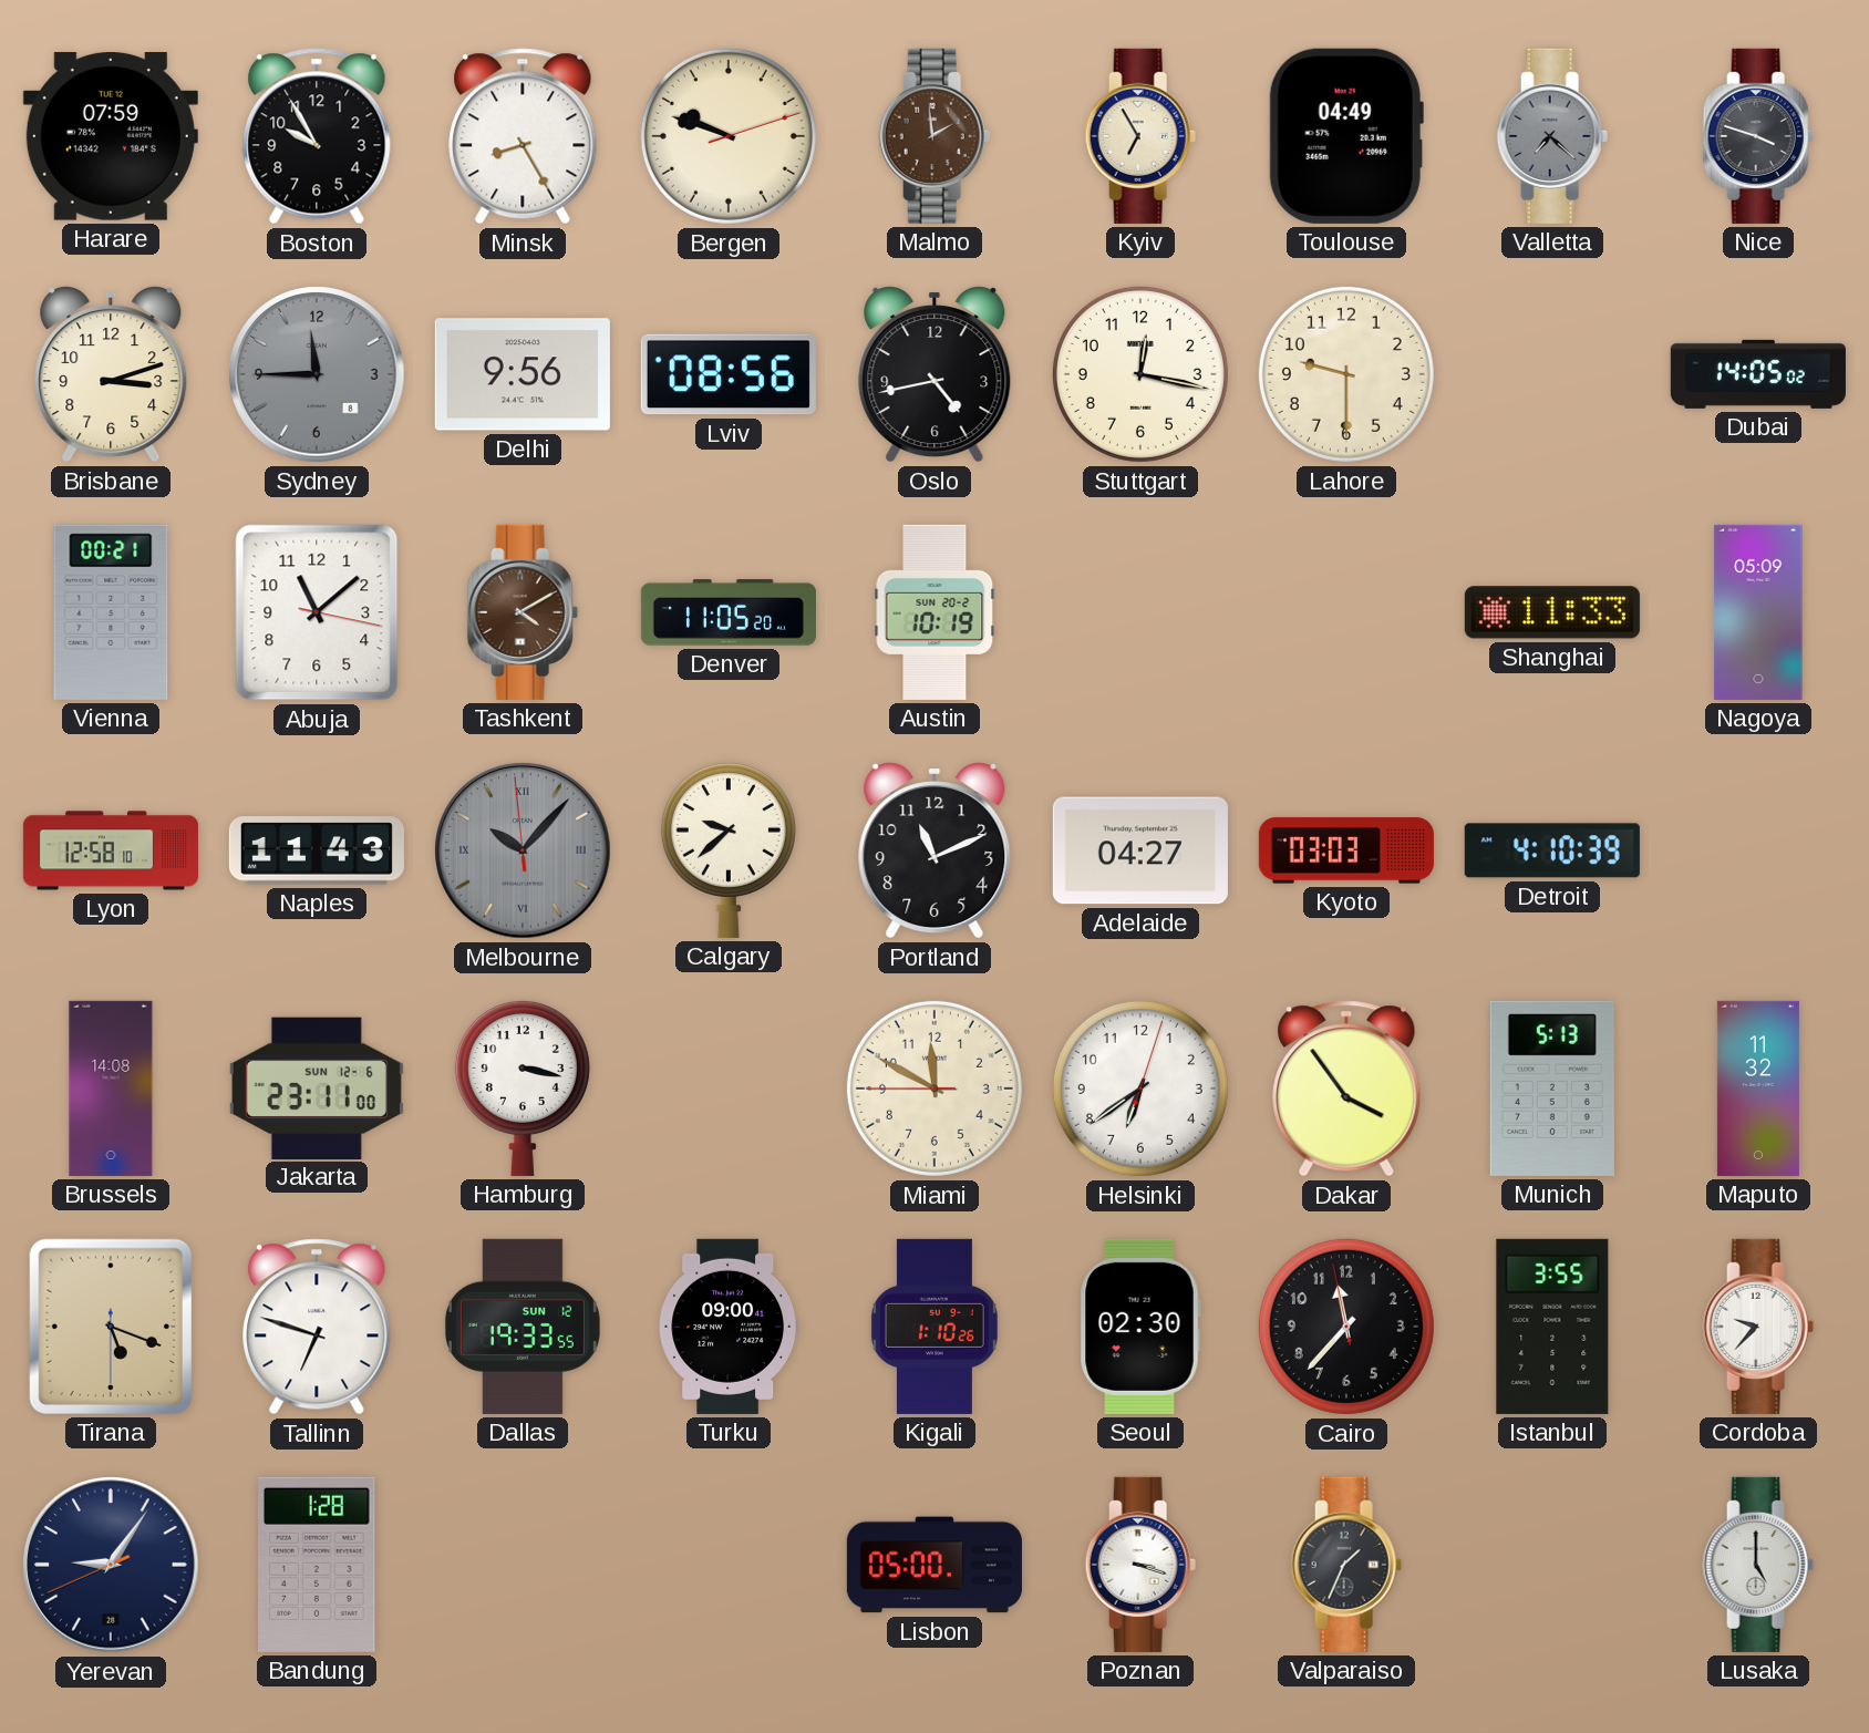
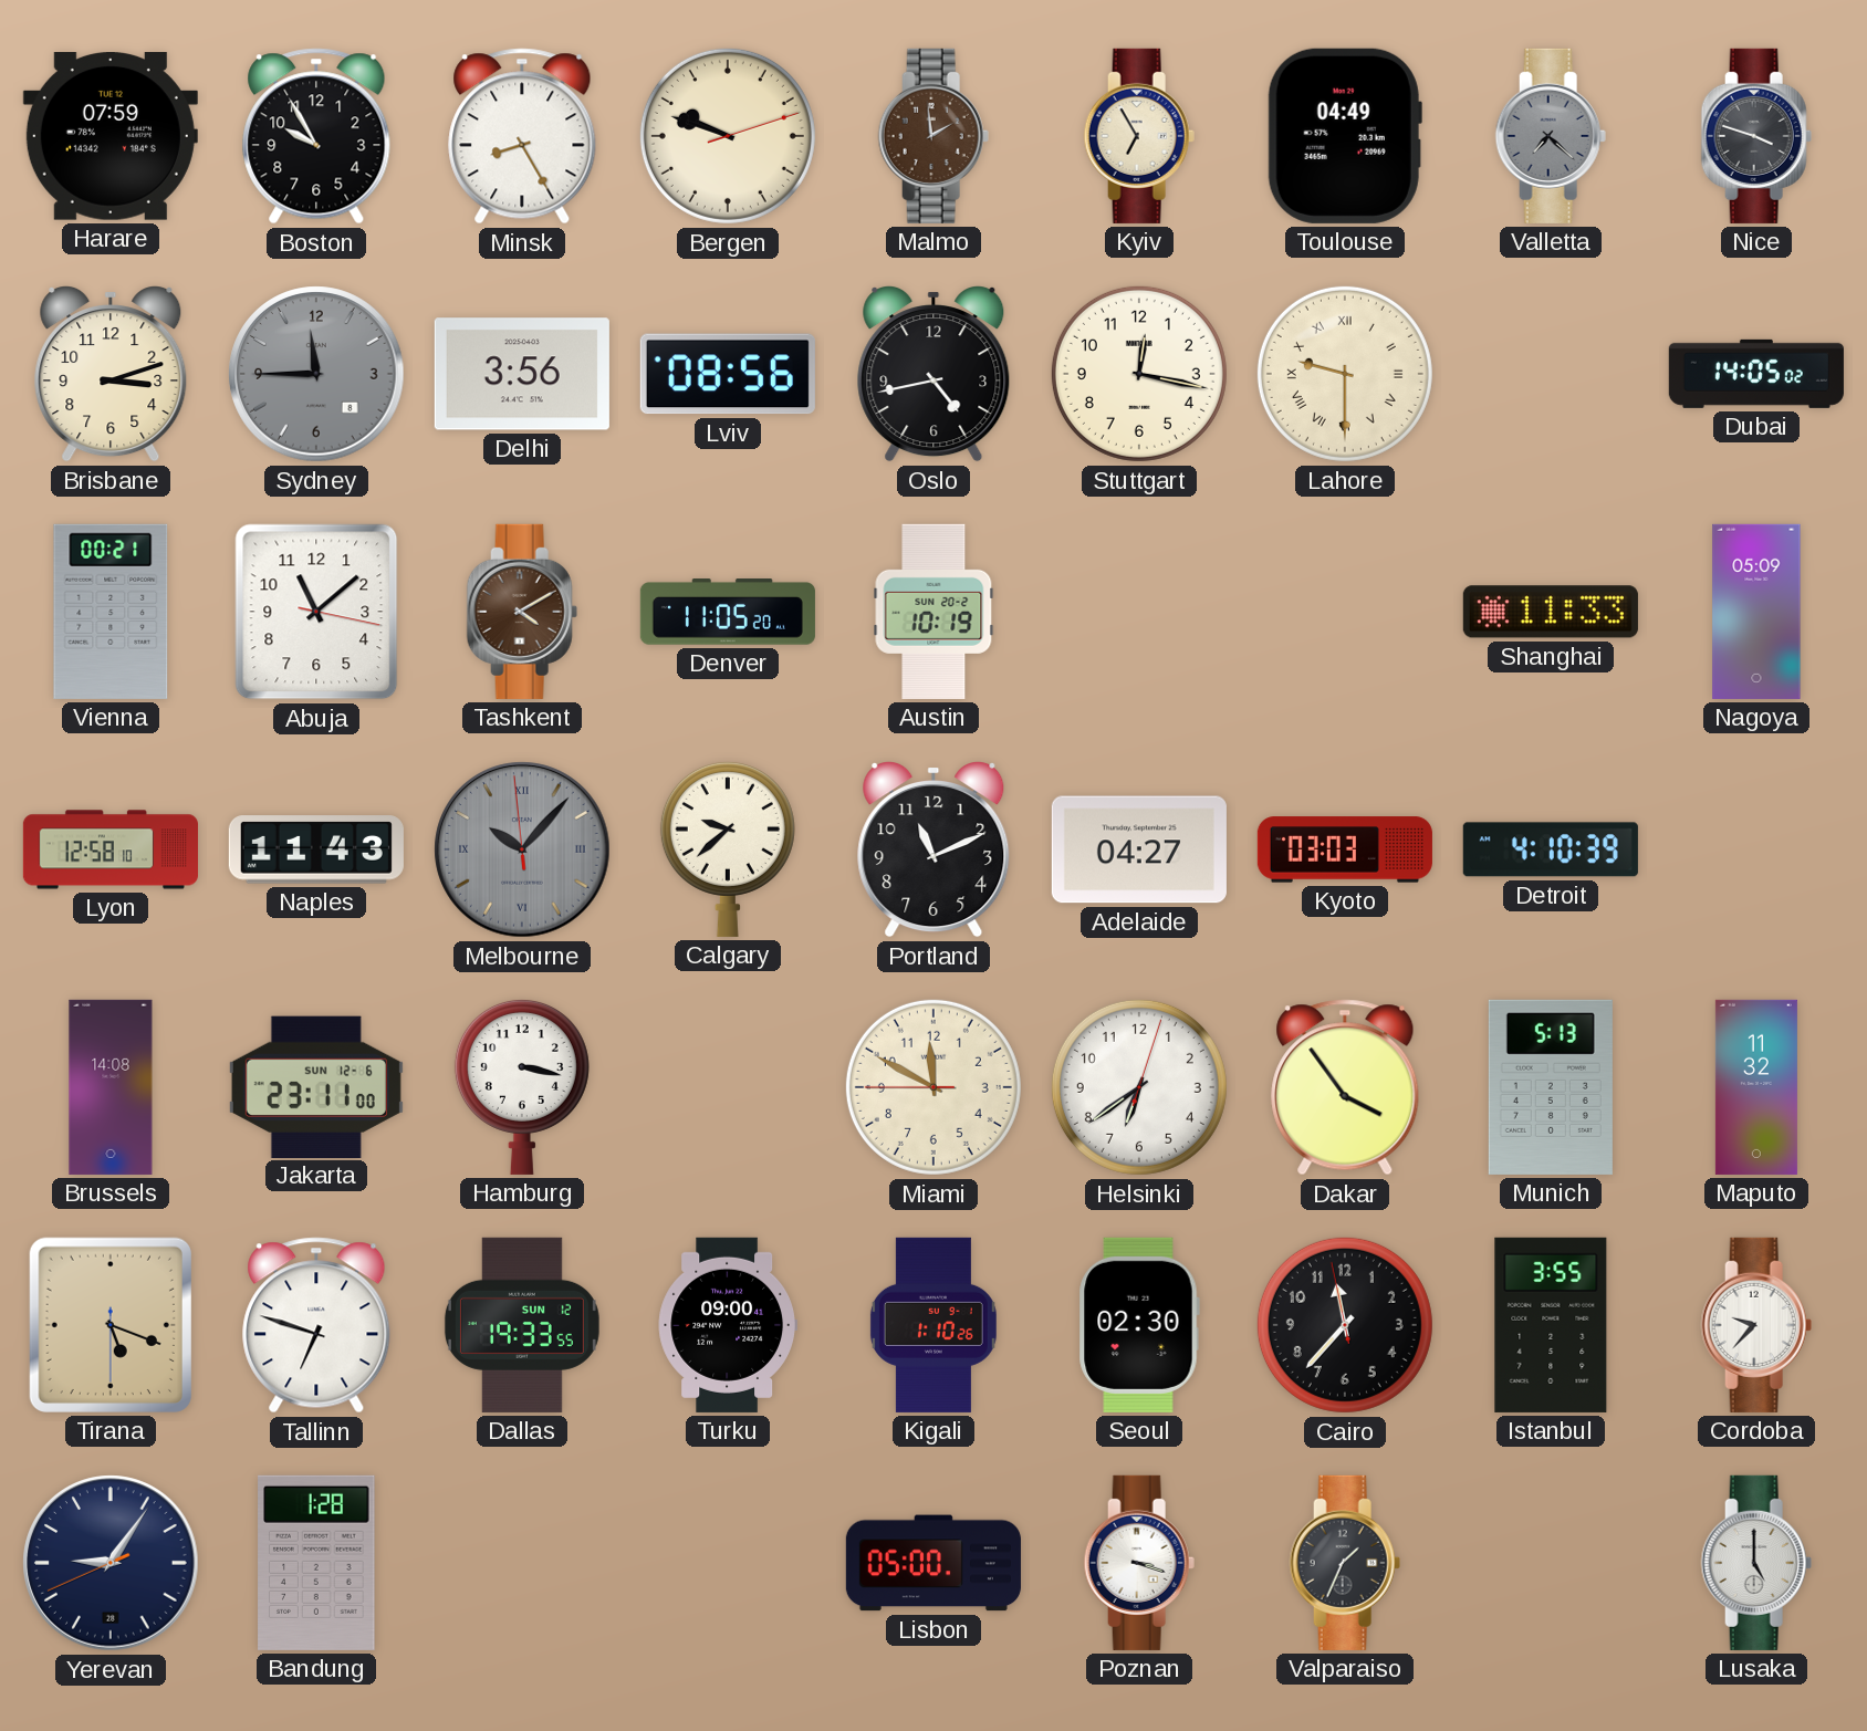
Delhi: 9:56 -> 3:56
Lahore numerals: Arabic -> Roman
